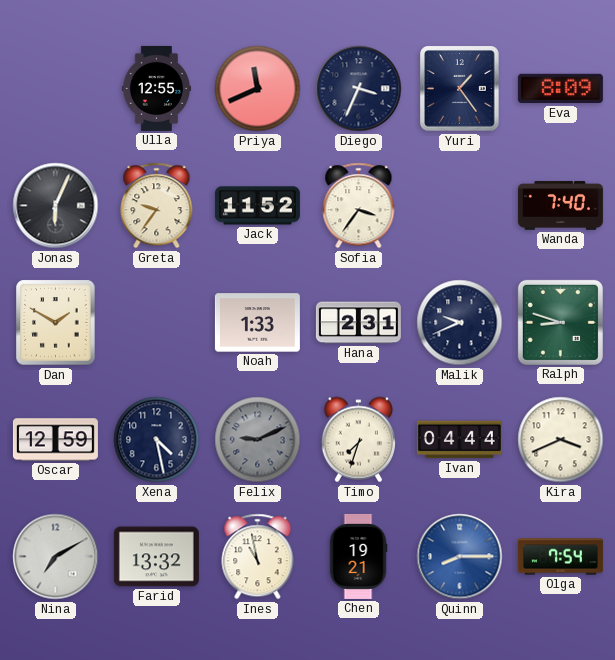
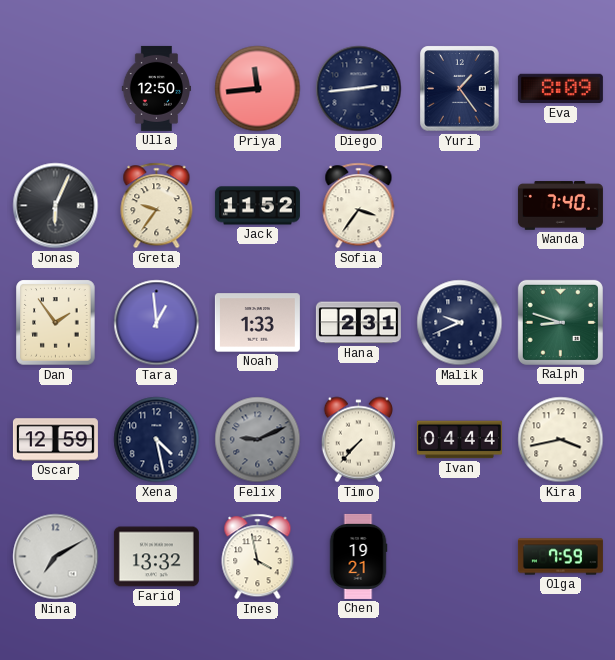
Ulla: 12:55 -> 12:50
Priya: 11:41 -> 11:44
Diego: 3:34 -> 2:44
Dan: 1:50 -> 1:54
Tara: none -> 12:59
Timo: 7:33 -> 7:37
Kira: 3:41 -> 3:43
Ines: 10:58 -> 3:58
Quinn: 8:15 -> none
Olga: 7:54 -> 7:59
